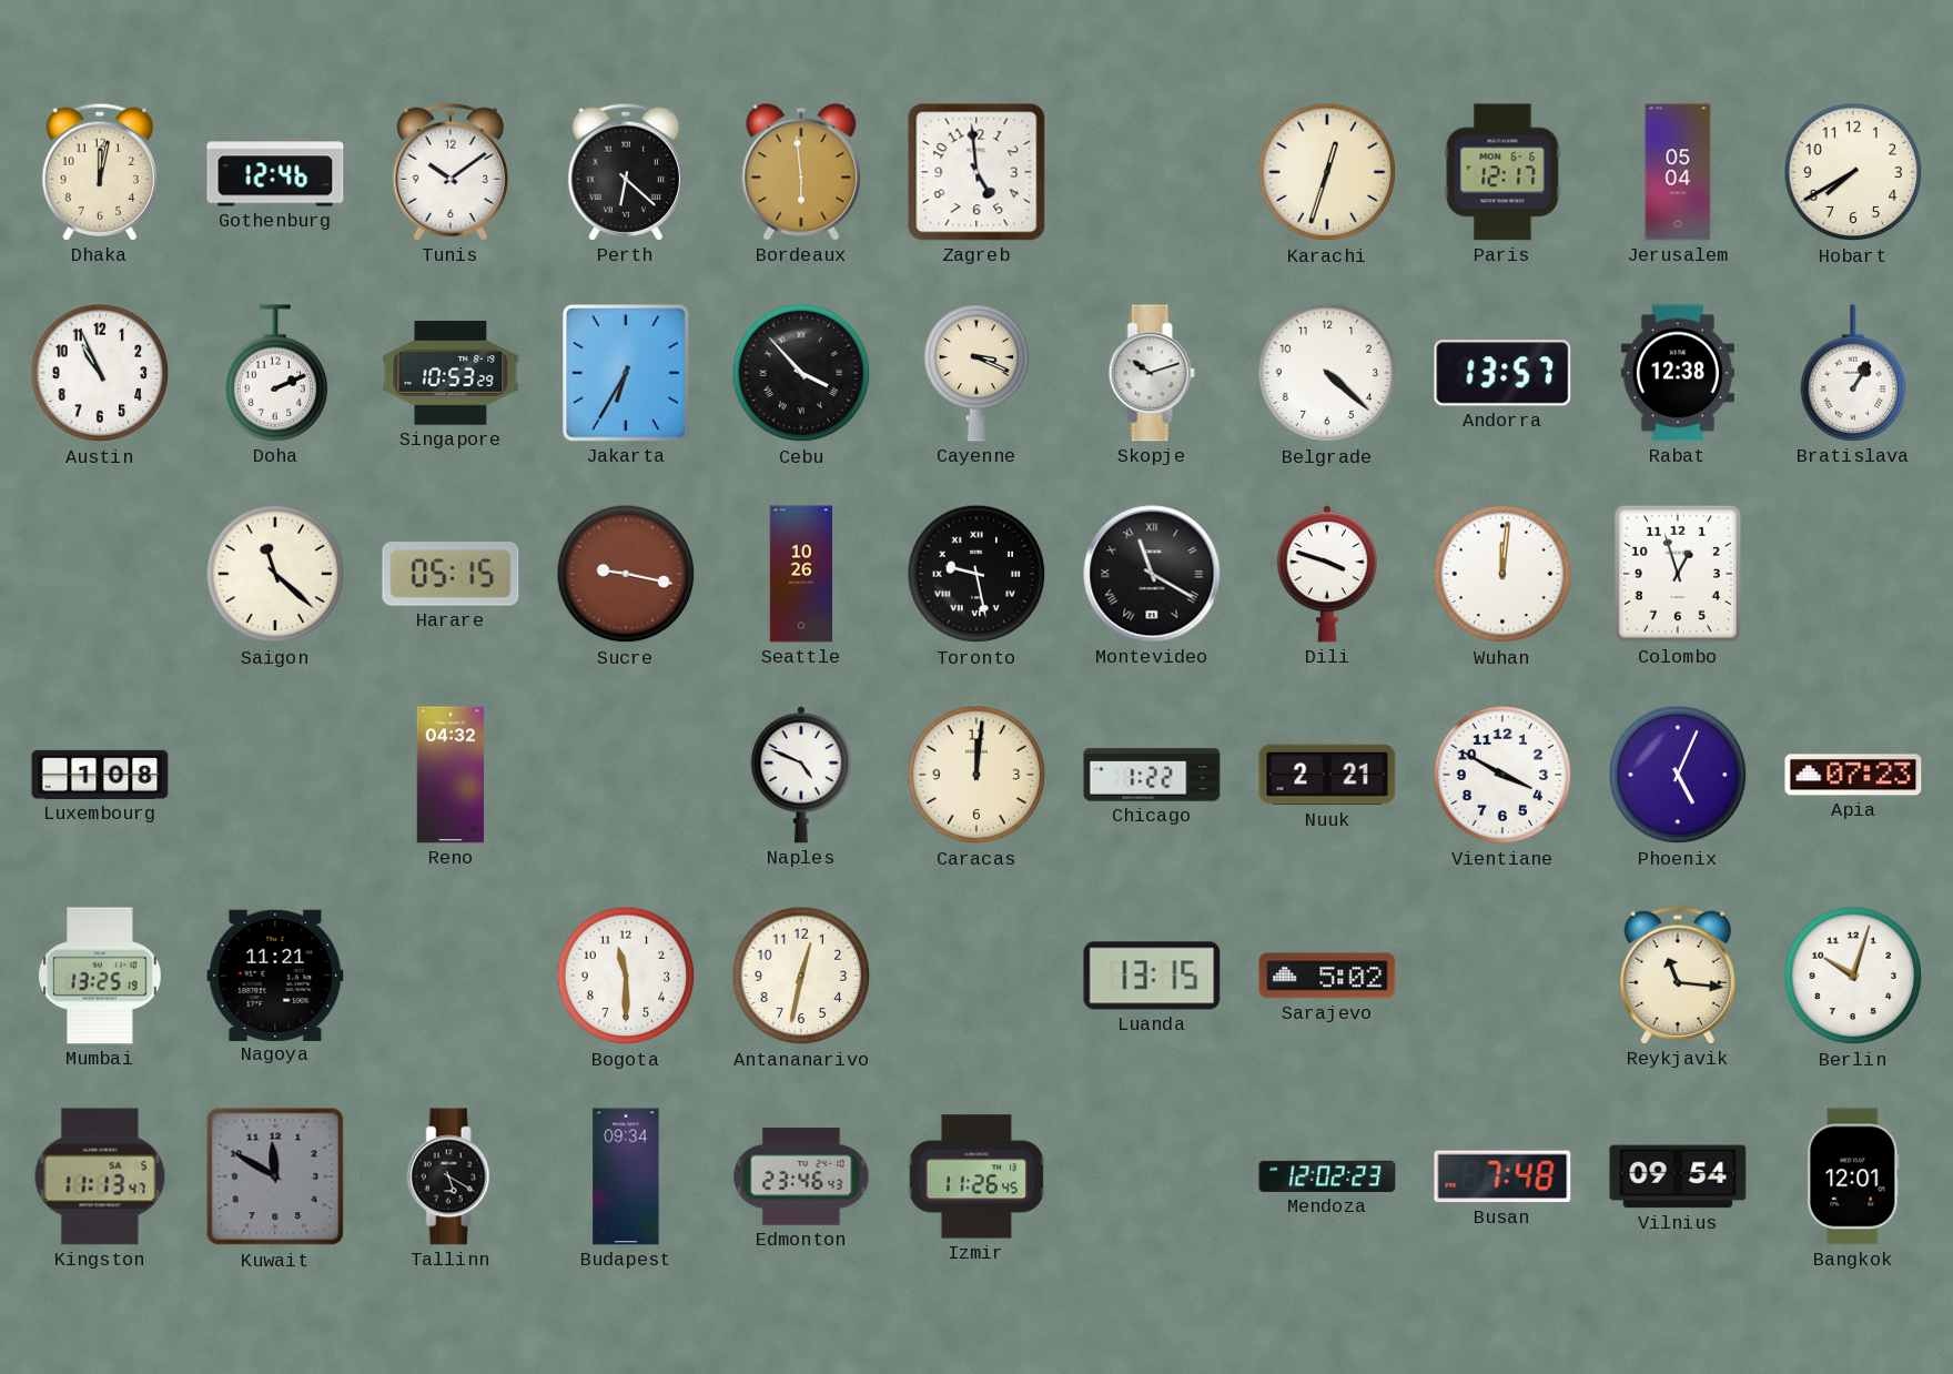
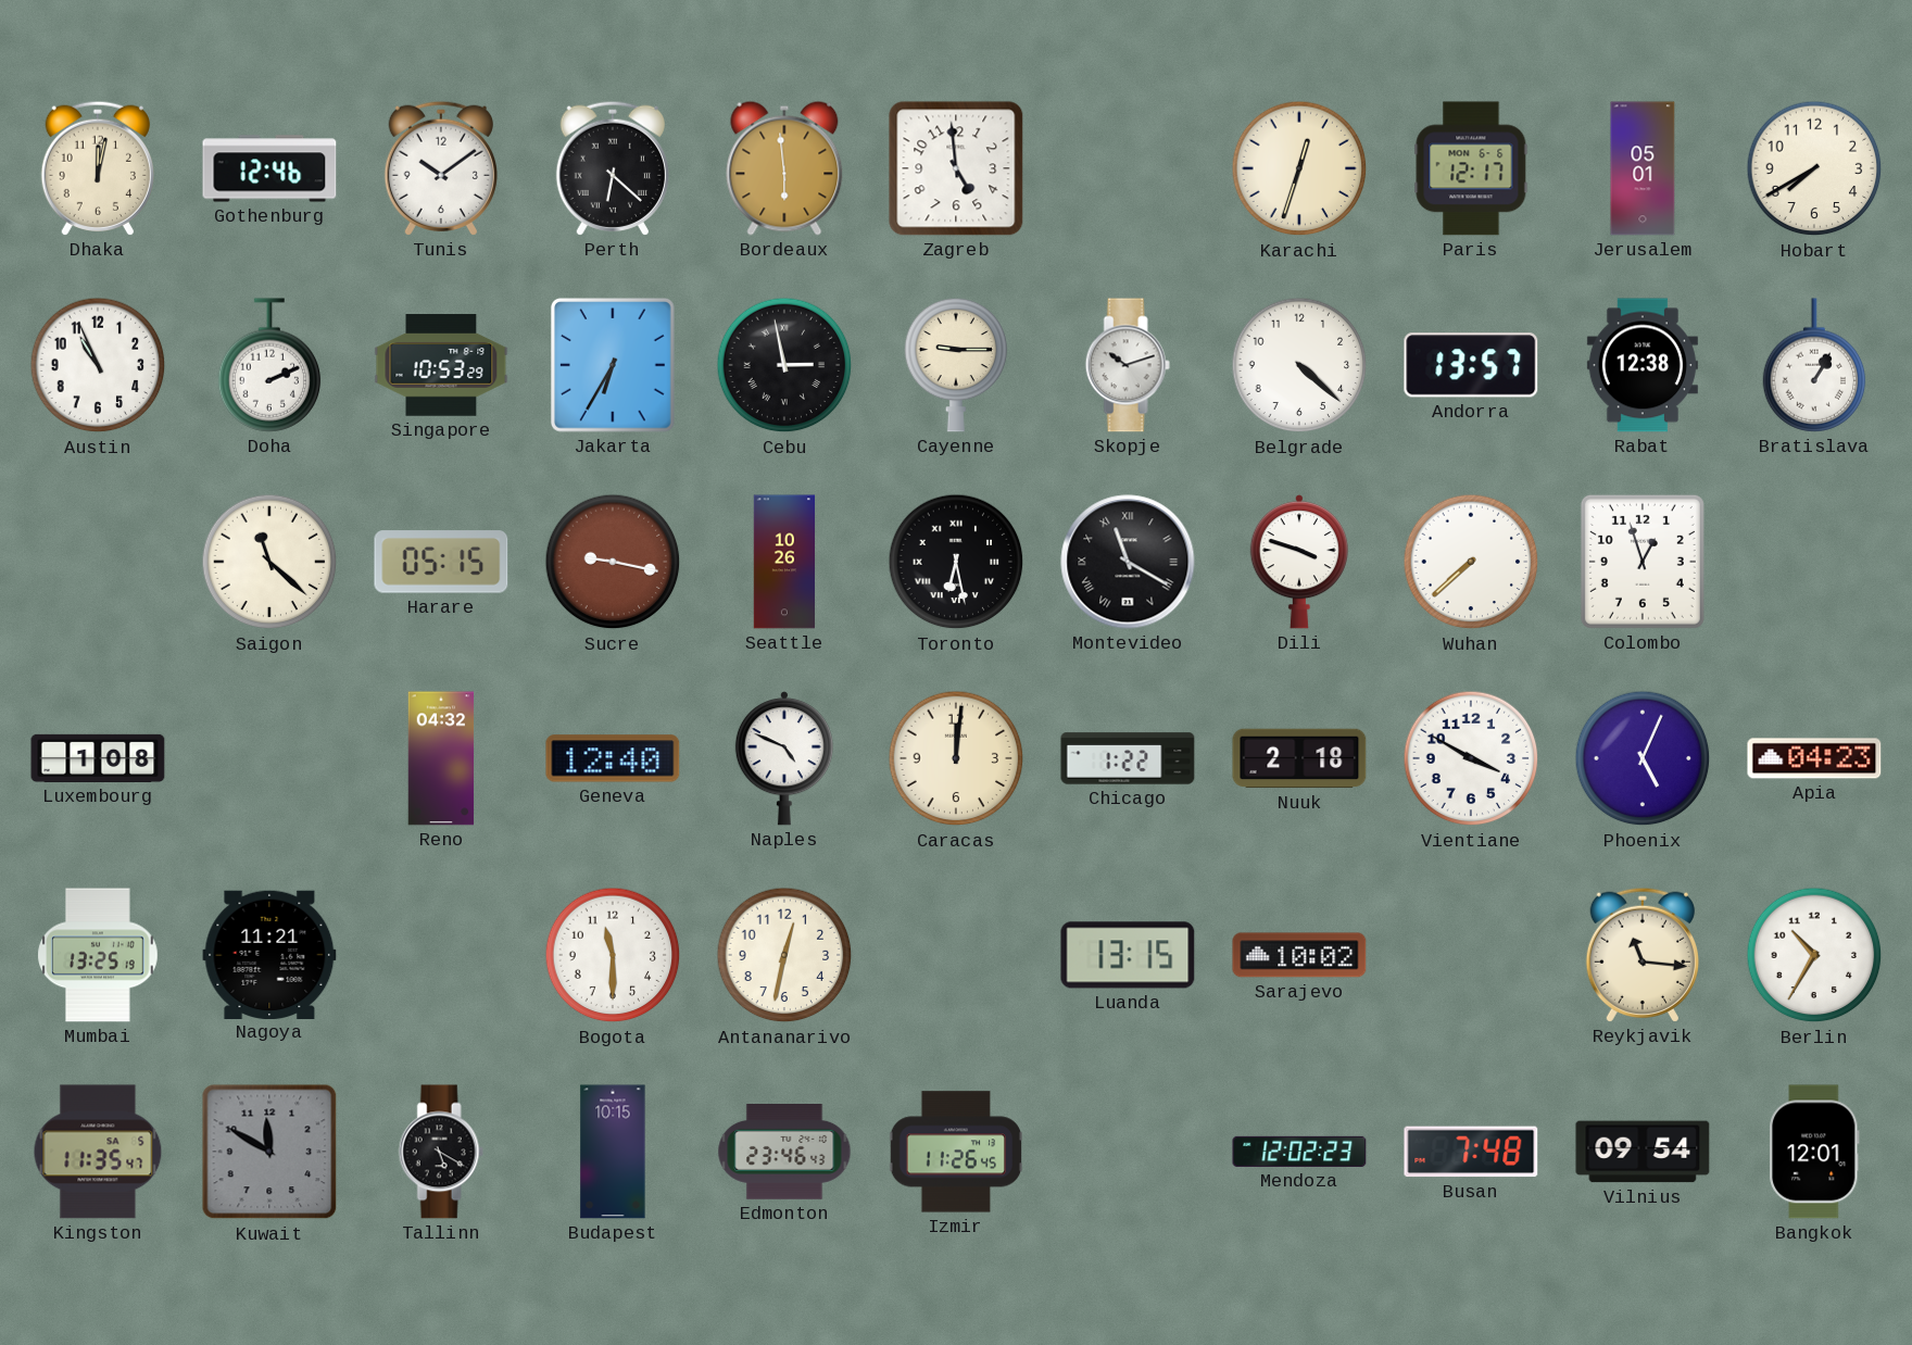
Jerusalem: 05:04 -> 05:01
Cebu: 3:53 -> 2:58
Cayenne: 3:19 -> 9:15
Toronto: 9:28 -> 6:28
Wuhan: 12:01 -> 7:38
Geneva: none -> 12:40
Nuuk: 2:21 -> 2:18
Apia: 07:23 -> 04:23
Sarajevo: 5:02 -> 10:02
Berlin: 10:03 -> 10:35
Kingston: 11:13 -> 11:35
Budapest: 09:34 -> 10:15
